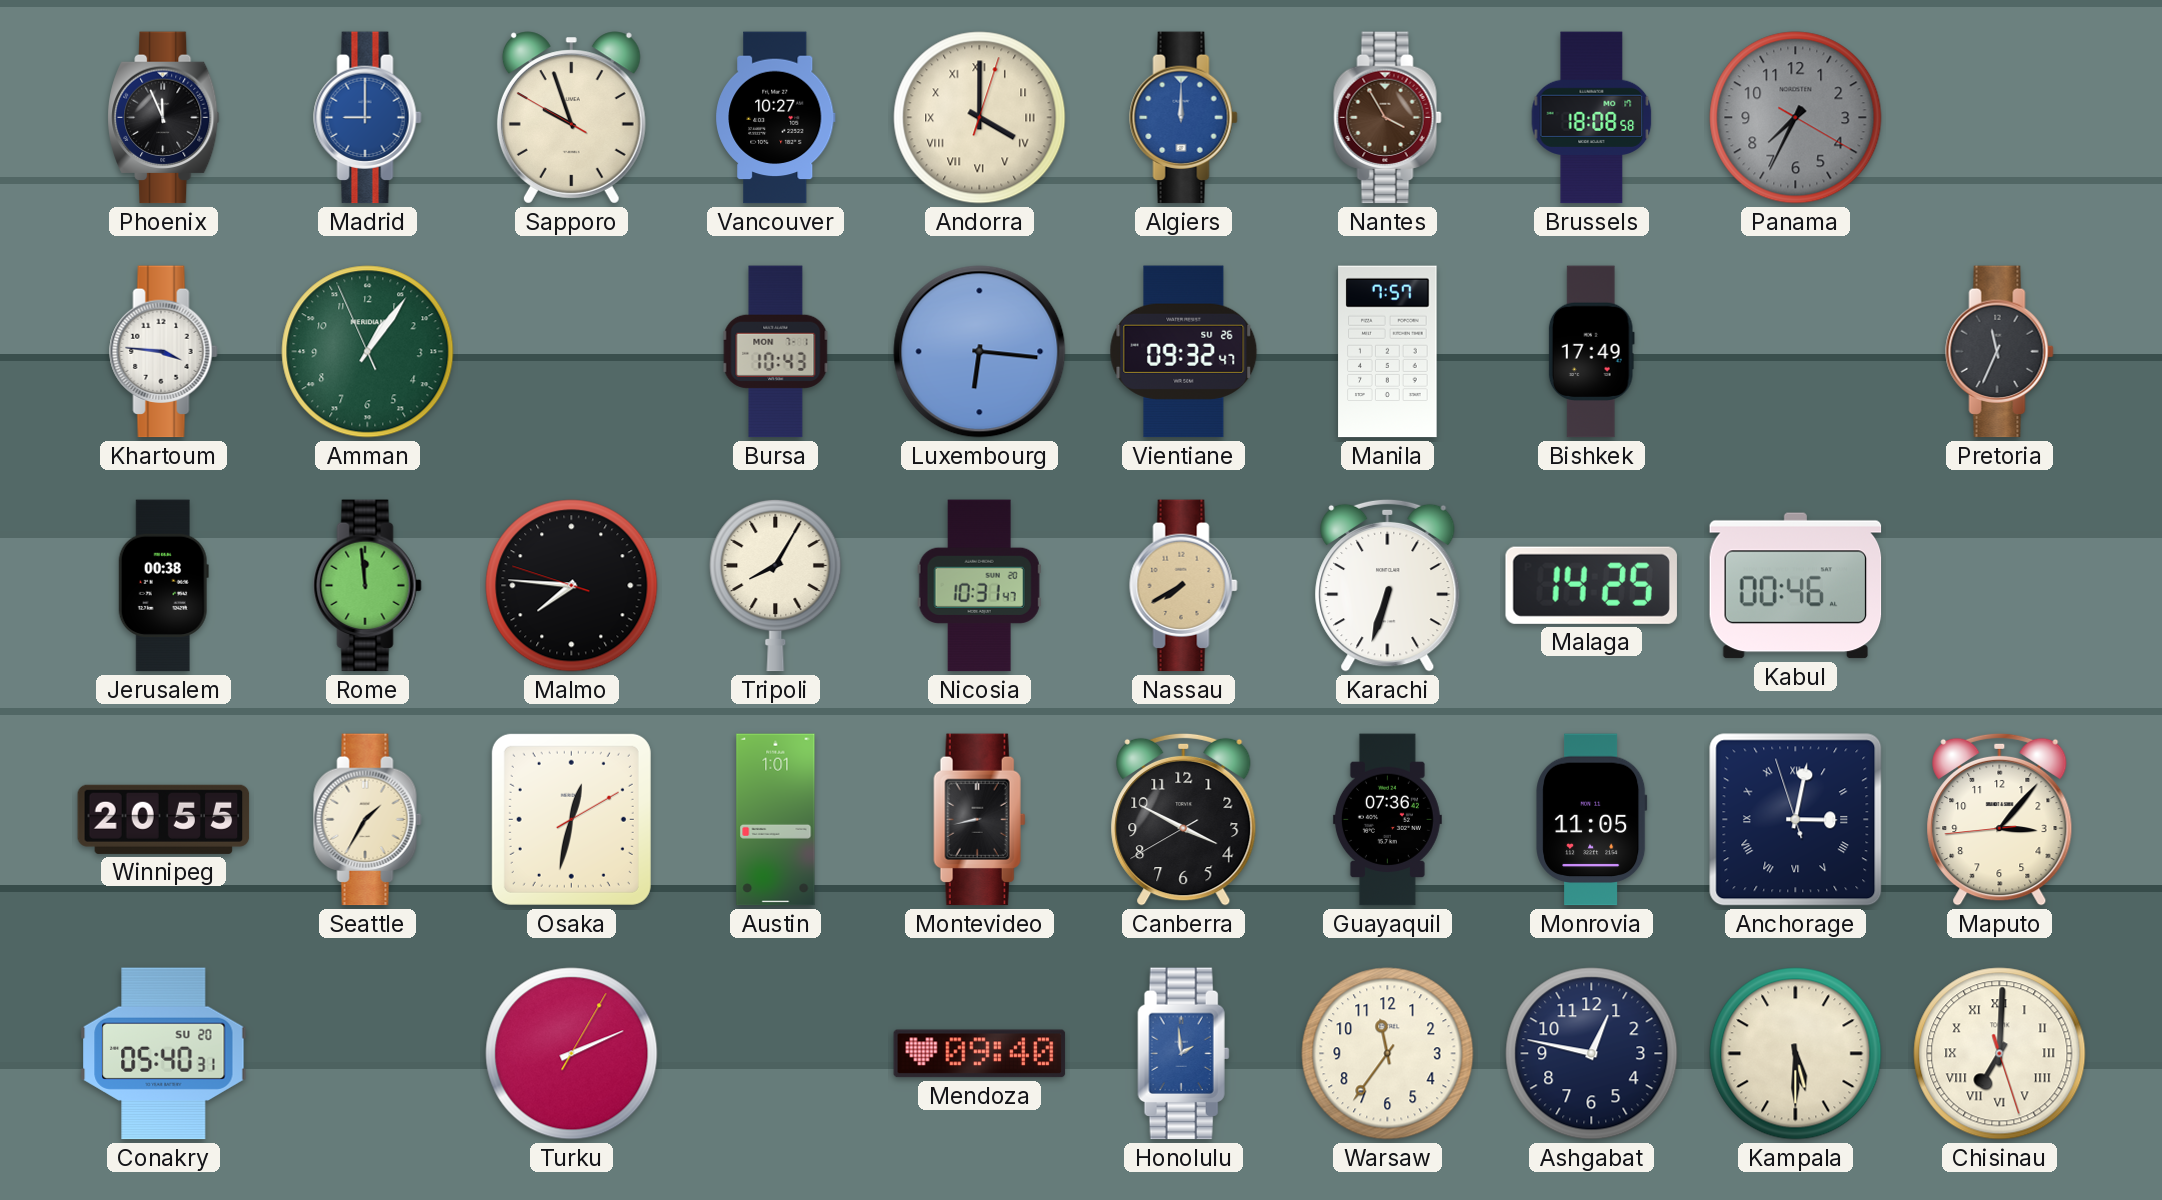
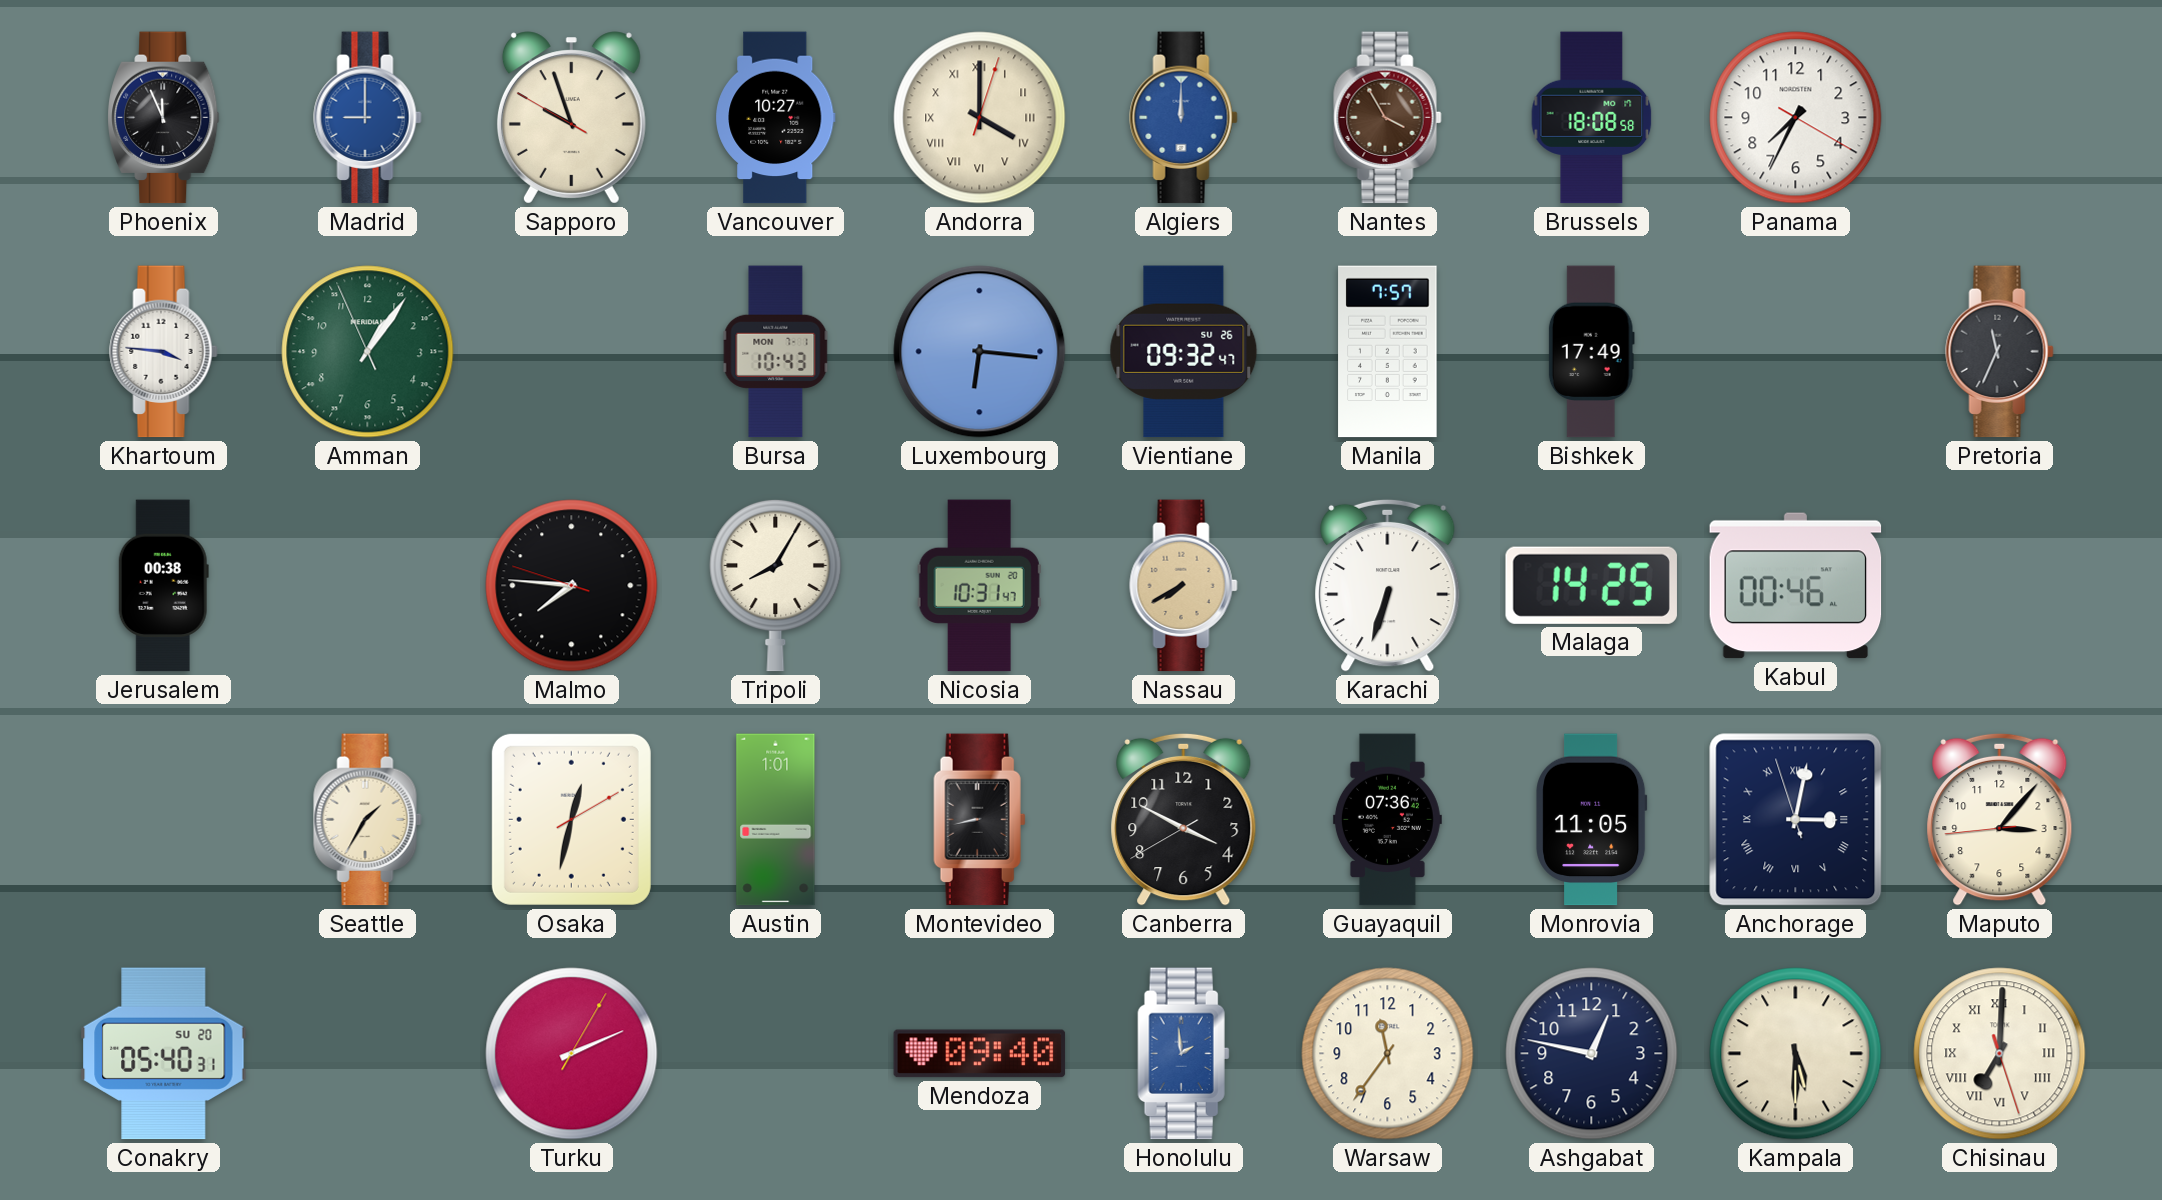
Panama dial: grey -> white
Rome: 11:59 -> none
Winnipeg: 20:55 -> none
